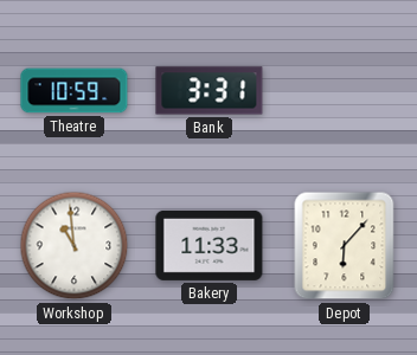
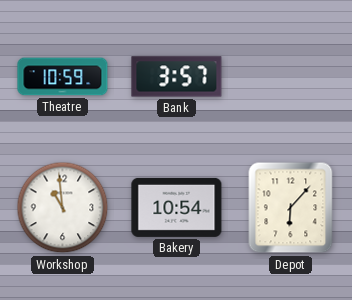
Bank: 3:31 -> 3:57
Bakery: 11:33 -> 10:54
